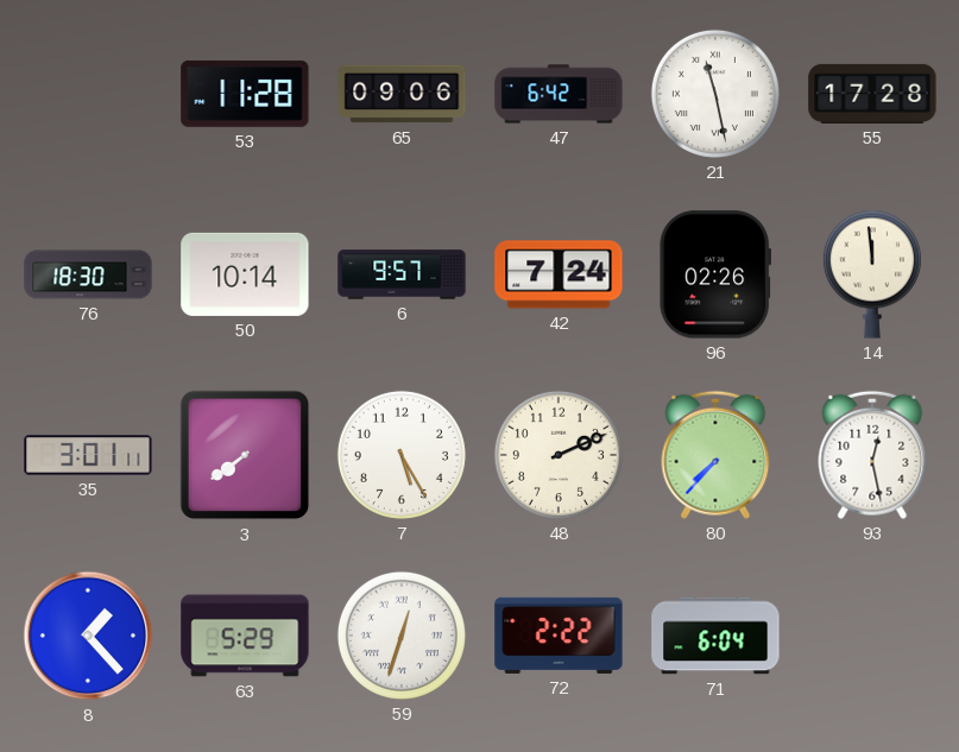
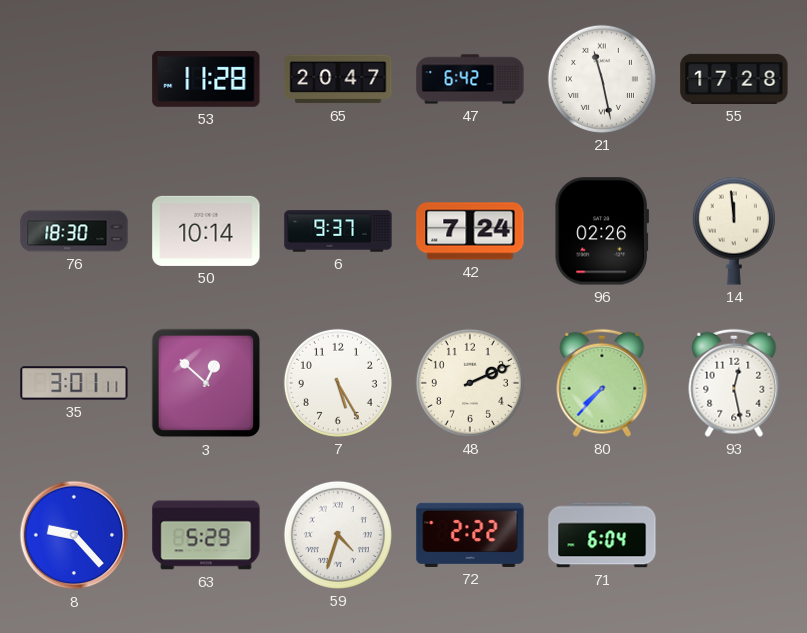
65: 09:06 -> 20:47
6: 9:57 -> 9:37
3: 7:39 -> 12:52
8: 1:23 -> 9:23
59: 12:33 -> 4:33
